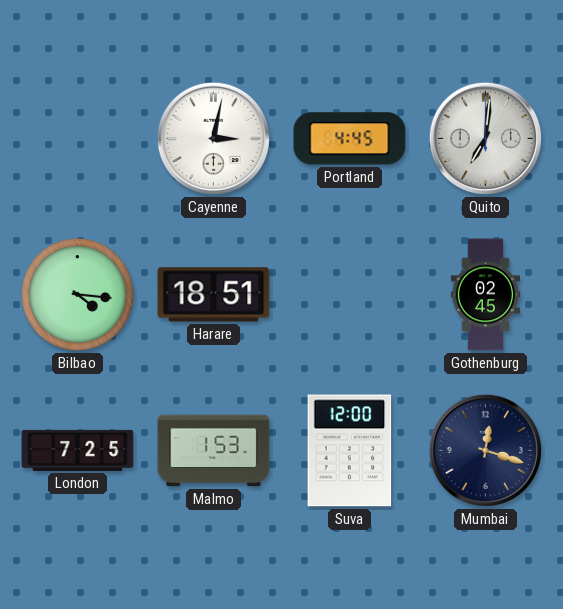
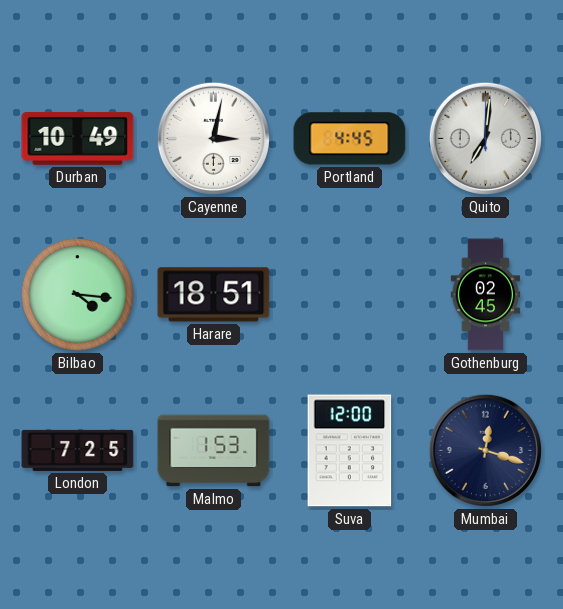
Durban: none -> 10:49
